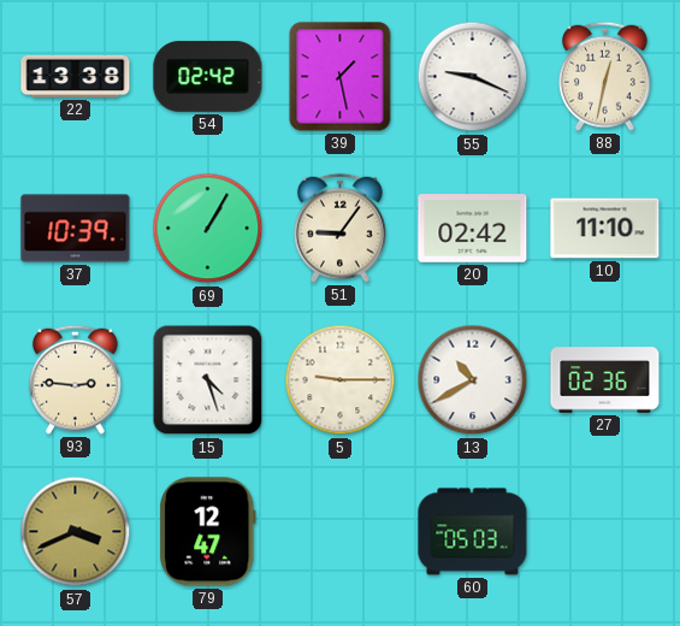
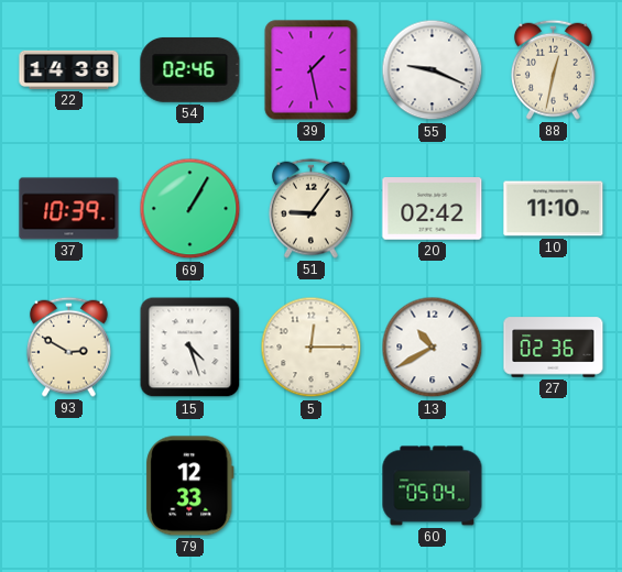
22: 13:38 -> 14:38
54: 02:42 -> 02:46
93: 2:46 -> 2:50
5: 9:15 -> 12:15
57: 3:41 -> none
79: 12:47 -> 12:33
60: 05:03 -> 05:04
